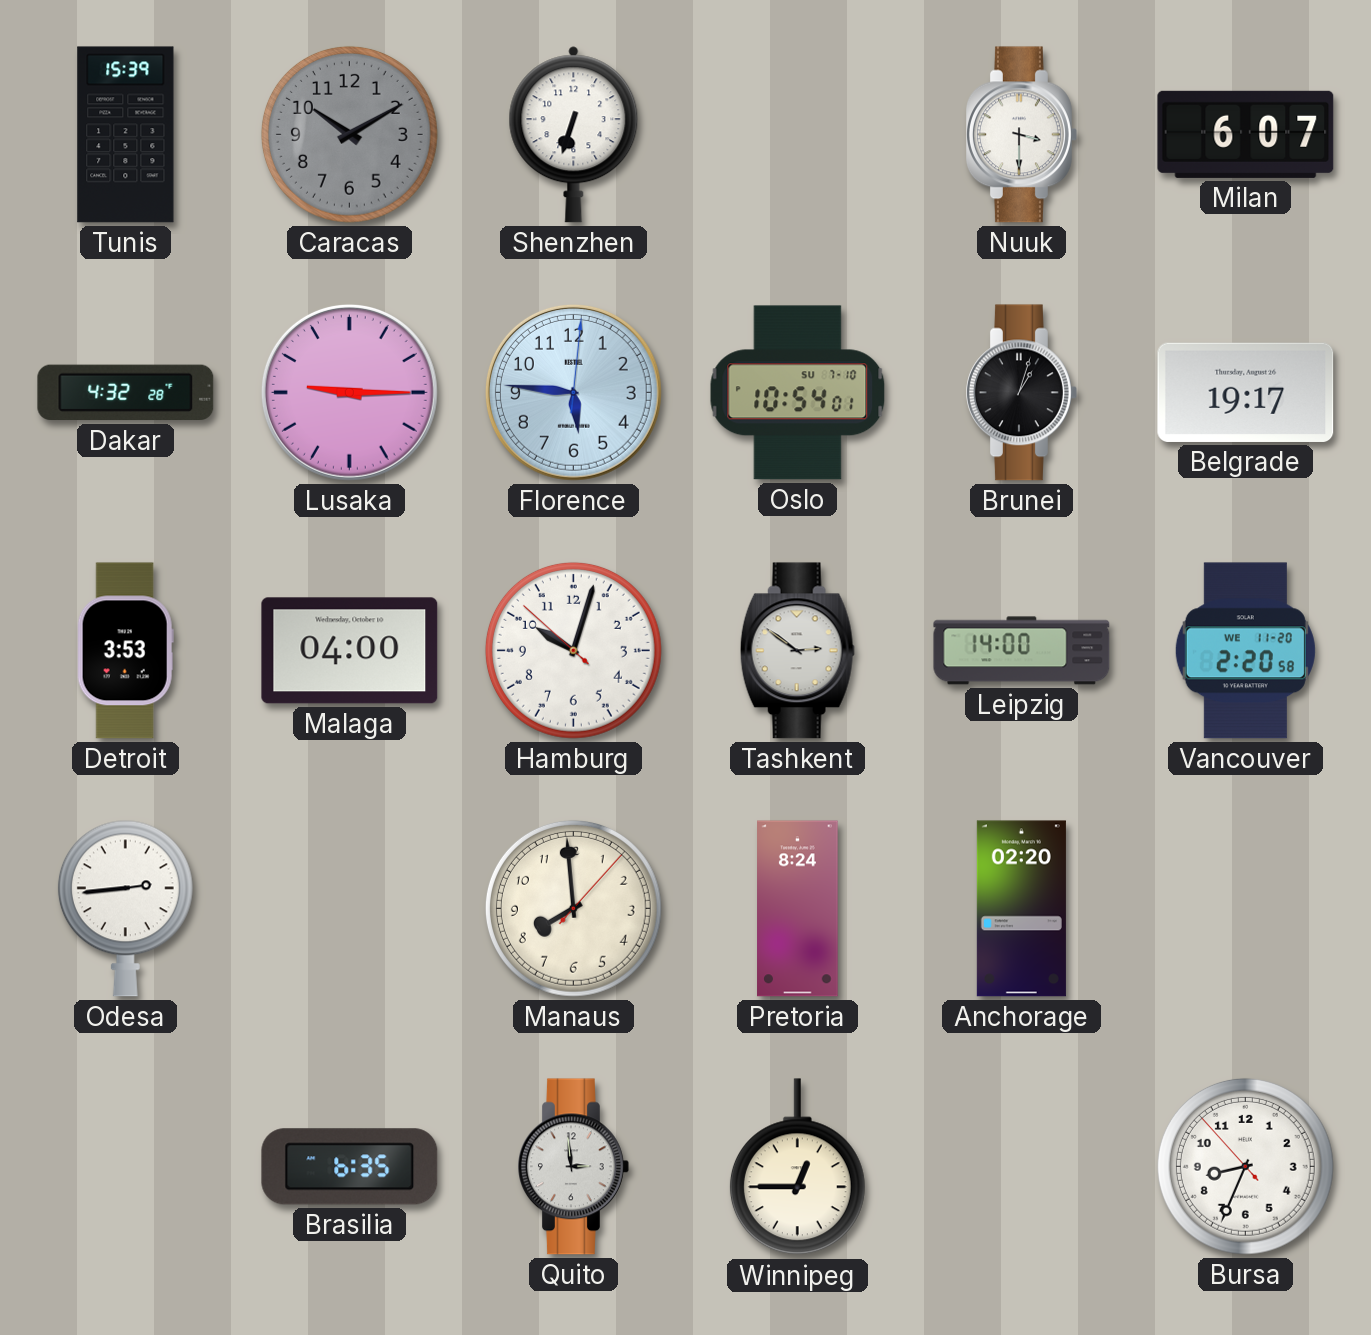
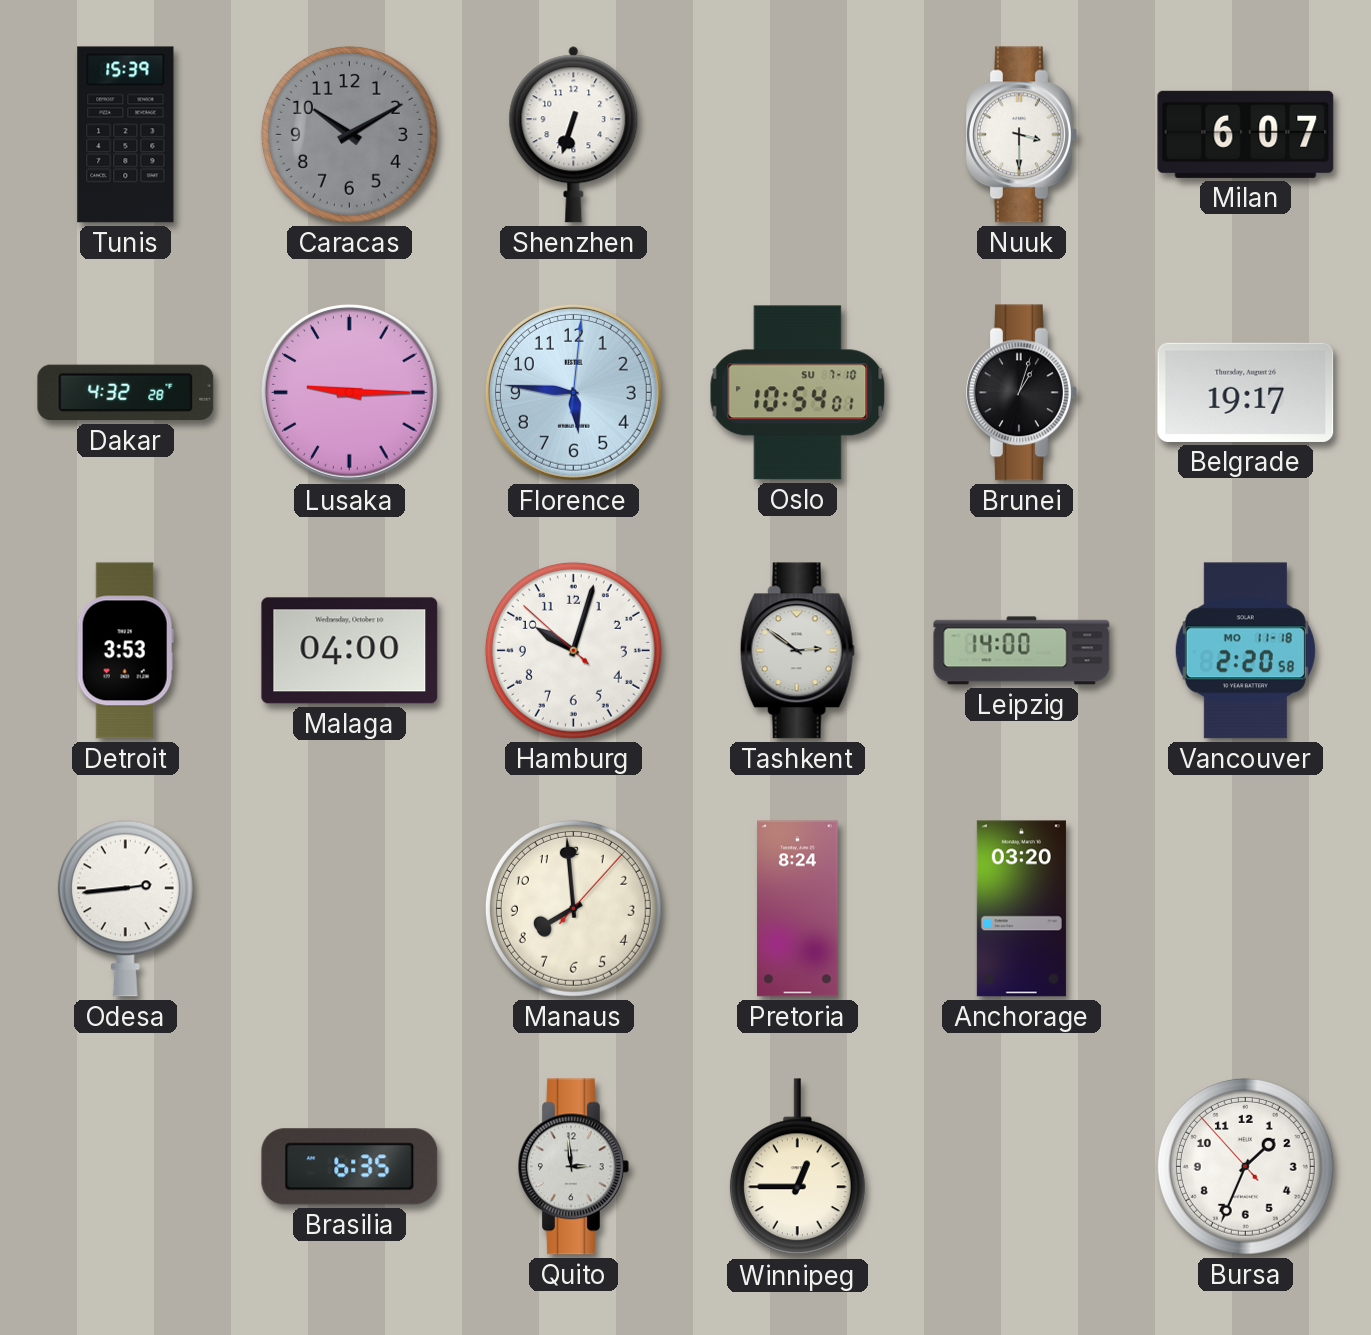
Vancouver date: WE 11-20 -> MO 11-18
Anchorage: 02:20 -> 03:20
Bursa: 8:33 -> 1:33
